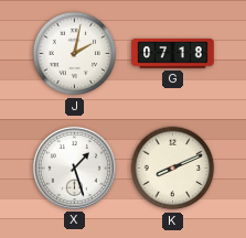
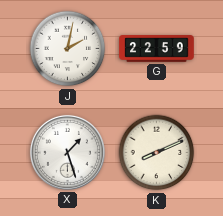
G: 07:18 -> 22:59
